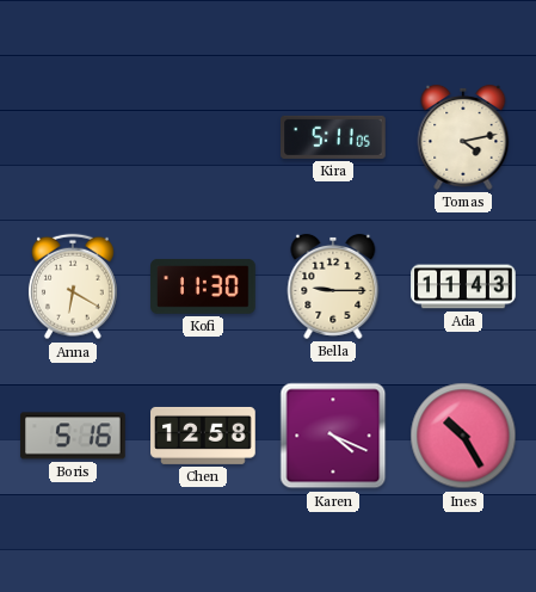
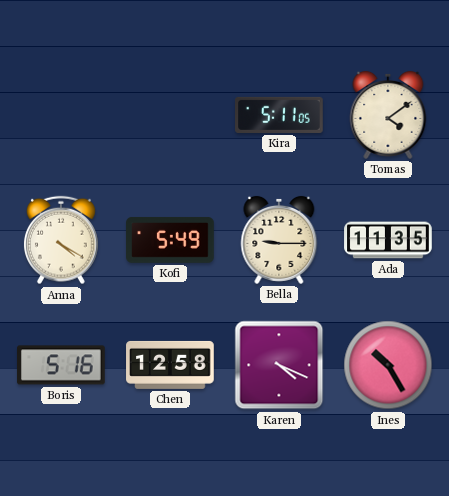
Tomas: 4:13 -> 4:09
Anna: 6:20 -> 4:20
Kofi: 11:30 -> 5:49
Ada: 11:43 -> 11:35
